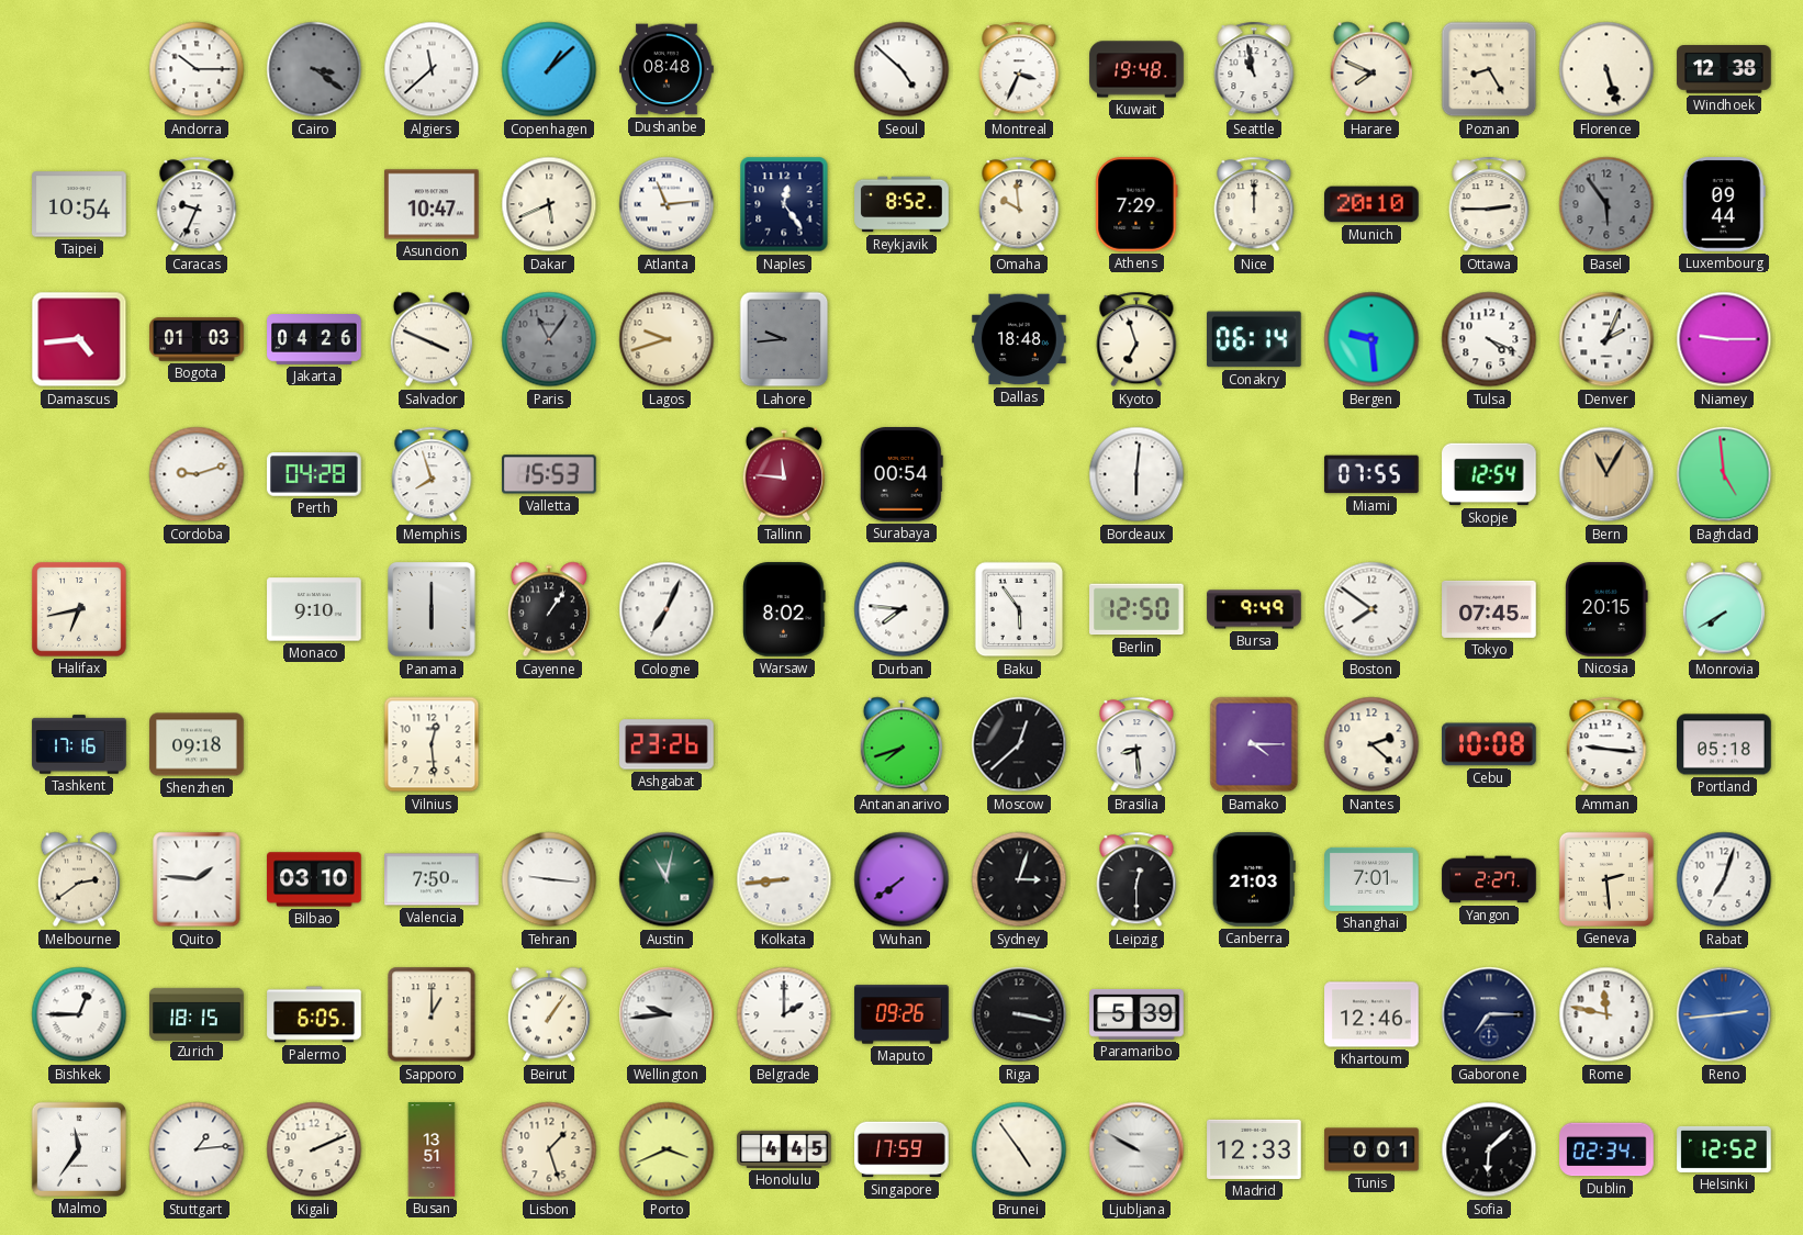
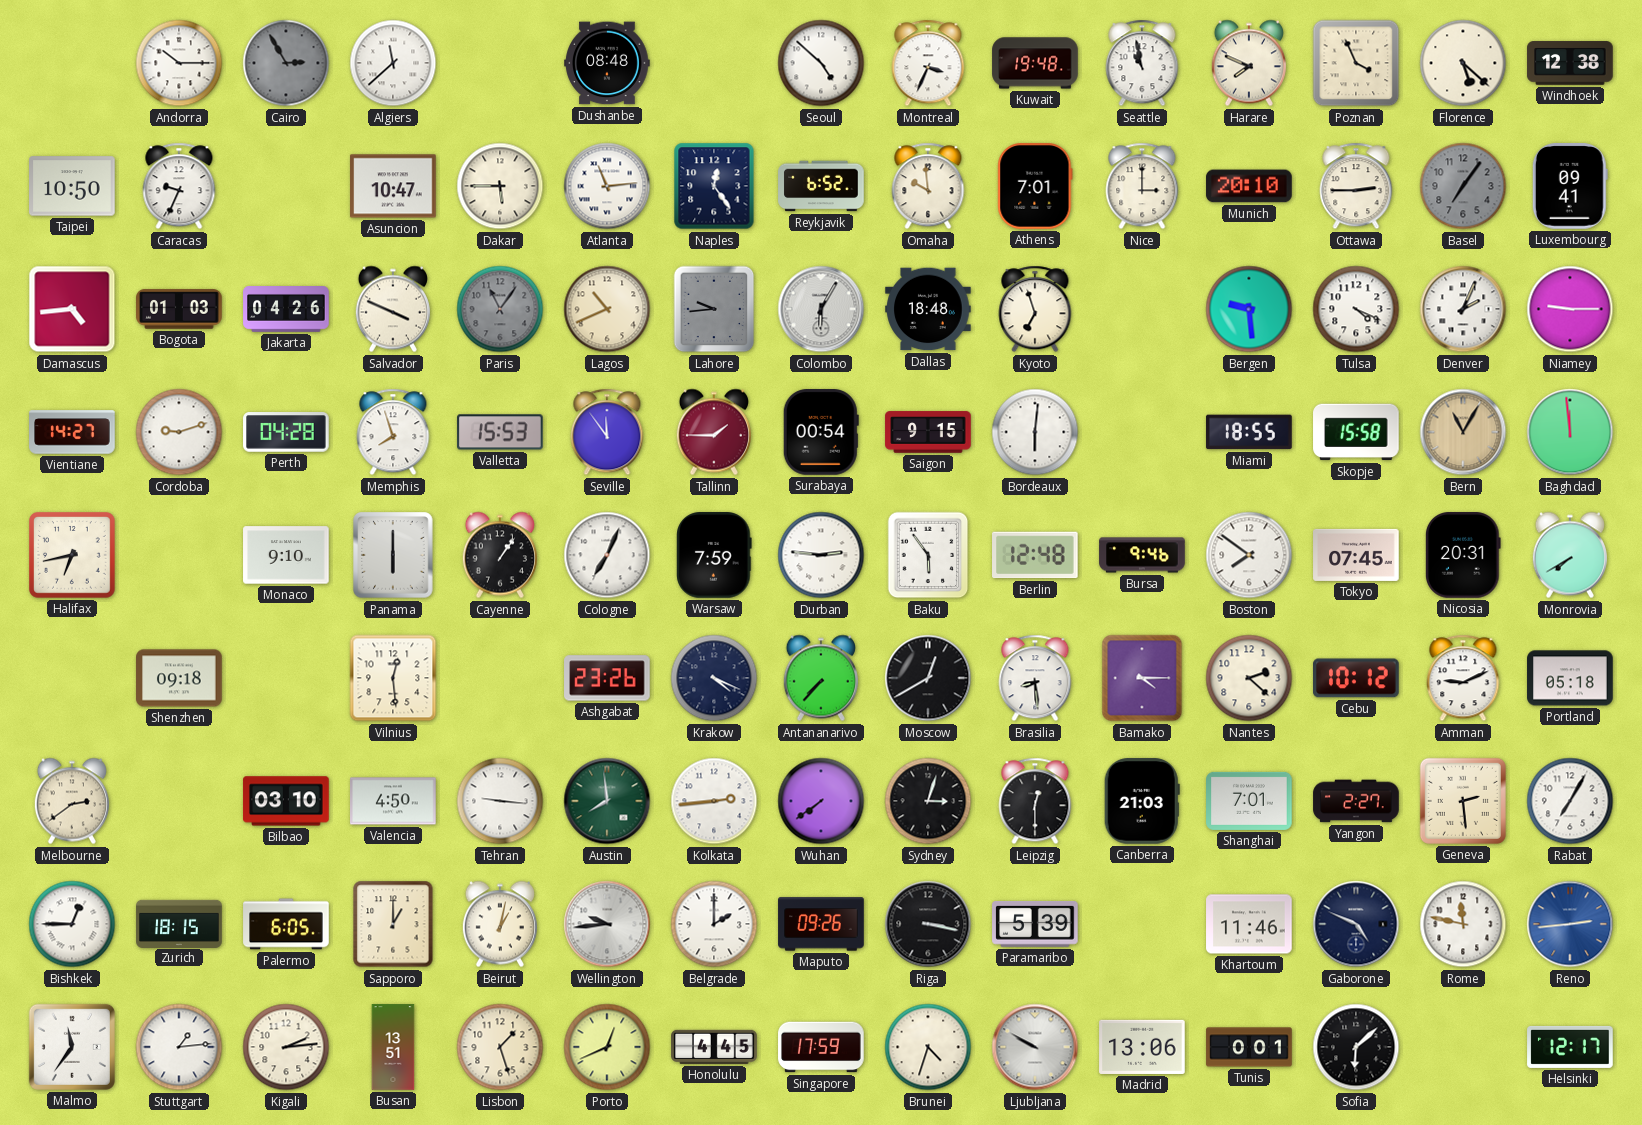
Cairo: 3:21 -> 2:55
Copenhagen: 1:08 -> none
Poznan: 8:25 -> 3:56
Florence: 5:27 -> 5:22
Taipei: 10:54 -> 10:50
Dakar: 5:41 -> 5:45
Reykjavik: 8:52 -> 6:52
Athens: 7:29 -> 7:01
Nice: 12:00 -> 3:00
Basel: 5:54 -> 7:06
Luxembourg: 09:44 -> 09:41
Lagos: 9:42 -> 10:41
Colombo: none -> 6:05
Conakry: 06:14 -> none
Vientiane: none -> 14:27
Seville: none -> 11:54
Tallinn: 11:46 -> 1:45
Saigon: none -> 9:15
Miami: 07:55 -> 18:55
Skopje: 12:54 -> 15:58
Baghdad: 4:59 -> 11:59
Warsaw: 8:02 -> 7:59
Durban: 7:46 -> 2:46
Berlin: 12:50 -> 12:48
Bursa: 9:49 -> 9:46
Nicosia: 20:15 -> 20:31
Tashkent: 17:16 -> none
Krakow: none -> 4:19
Antananarivo: 7:42 -> 7:37
Moscow: 12:38 -> 12:40
Cebu: 10:08 -> 10:12
Amman: 9:16 -> 9:11
Quito: 1:46 -> none
Valencia: 7:50 -> 4:50
Austin: 11:02 -> 7:59
Kolkata: 8:44 -> 2:44
Rabat: 7:03 -> 7:05
Beirut: 1:06 -> 1:02
Khartoum: 12:46 -> 11:46
Gaborone: 7:15 -> 4:49
Kigali: 2:11 -> 2:14
Porto: 3:41 -> 12:41
Brunei: 4:54 -> 4:33
Madrid: 12:33 -> 13:06
Dublin: 02:34 -> none
Helsinki: 12:52 -> 12:17
